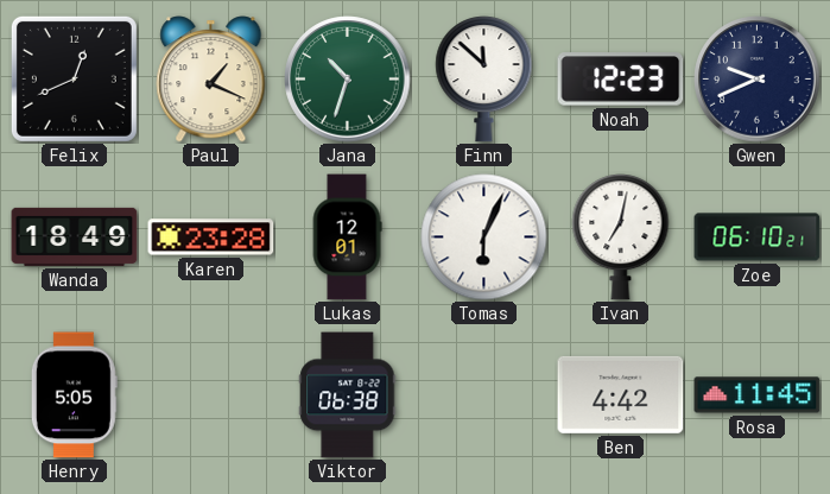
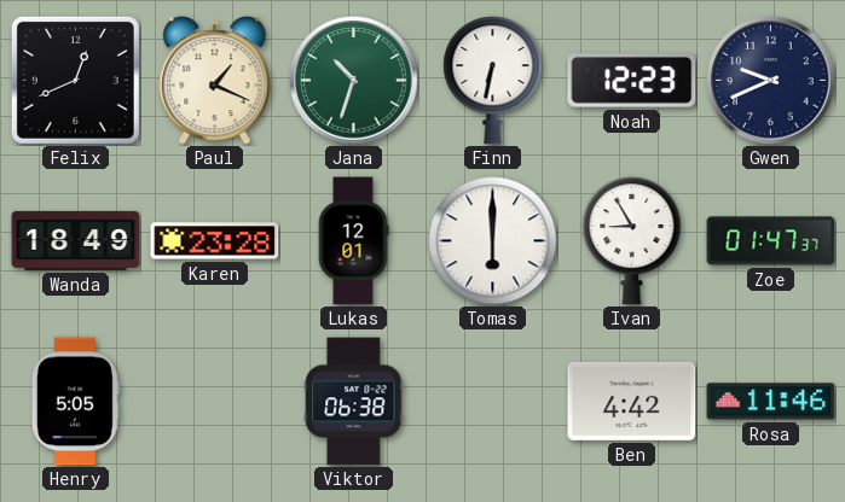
Finn: 11:52 -> 6:32
Tomas: 6:04 -> 6:00
Ivan: 7:02 -> 8:55
Zoe: 06:10 -> 01:47
Rosa: 11:45 -> 11:46
